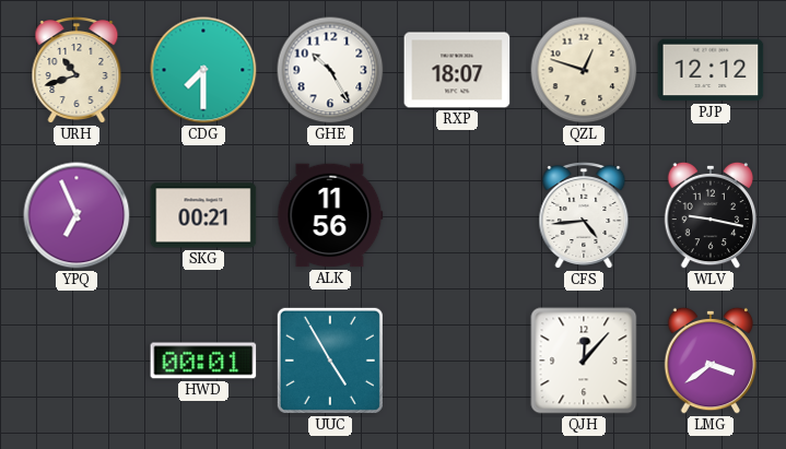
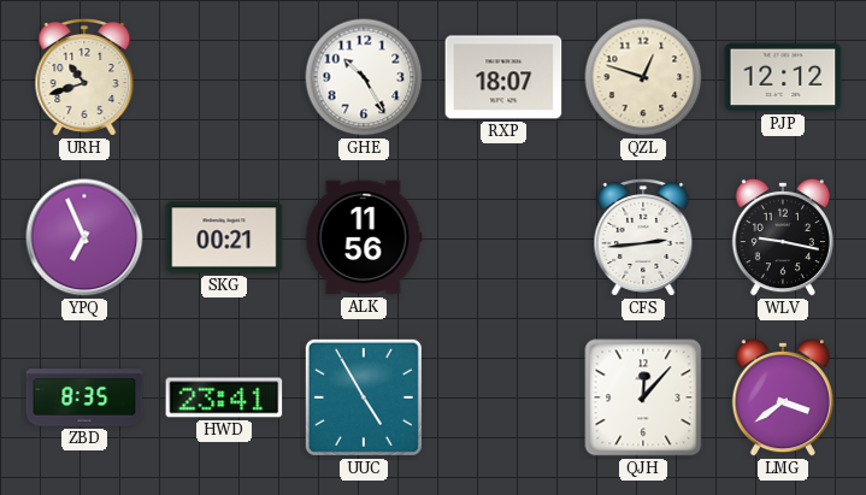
CDG: 7:30 -> none
CFS: 4:44 -> 2:44
ZBD: none -> 8:35
HWD: 00:01 -> 23:41
